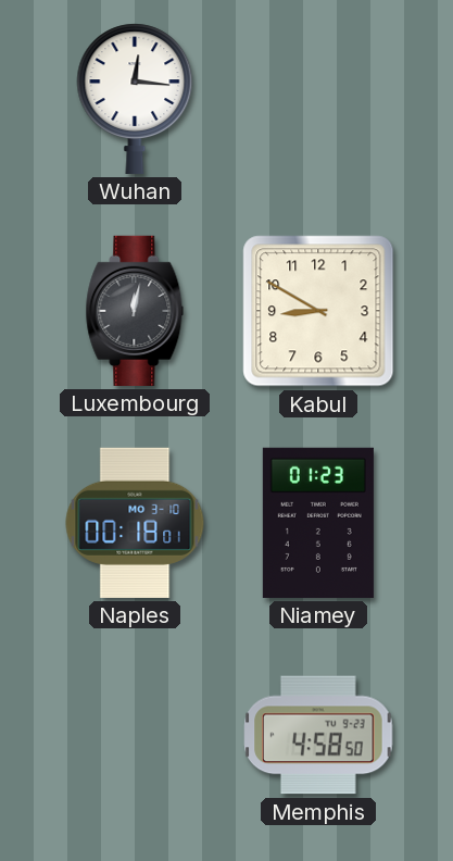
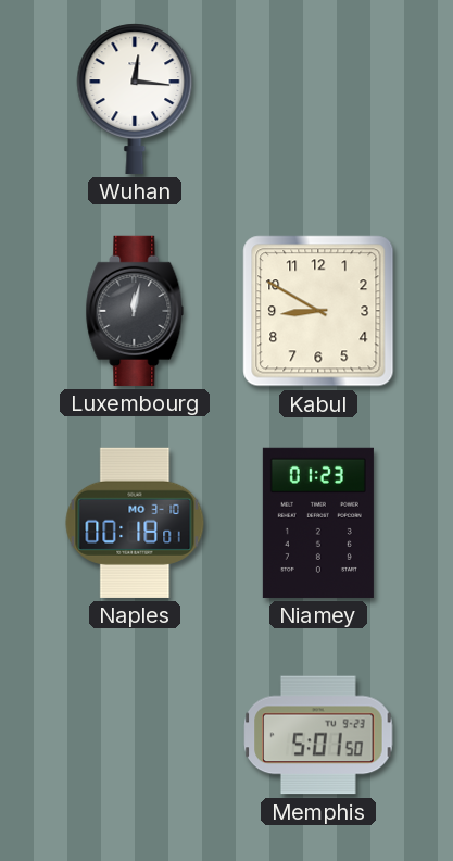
Memphis: 4:58 -> 5:01
